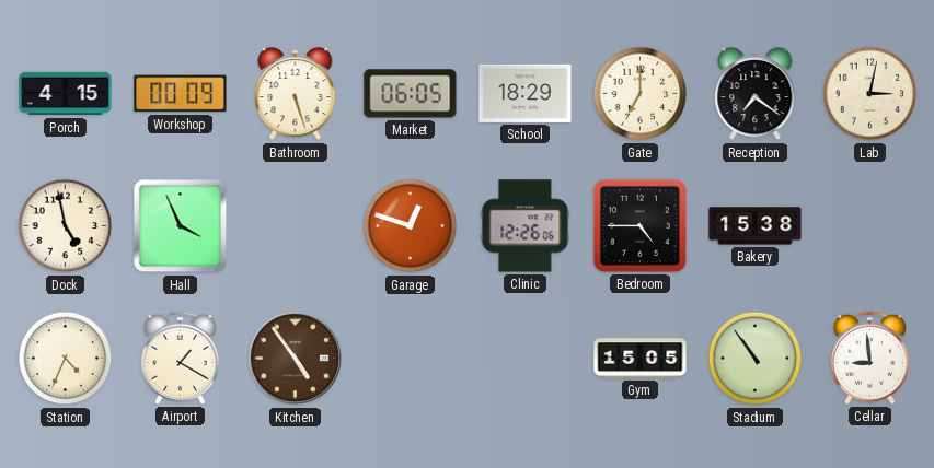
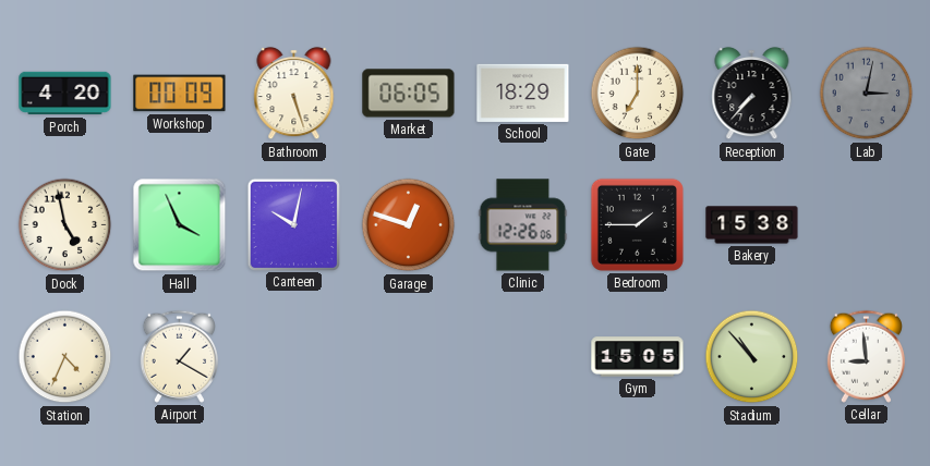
Porch: 4:15 -> 4:20
Reception: 7:21 -> 7:37
Lab dial: cream -> grey
Canteen: none -> 10:02
Bedroom: 4:45 -> 1:45
Kitchen: 4:54 -> none
Stadium: 10:54 -> 10:53
